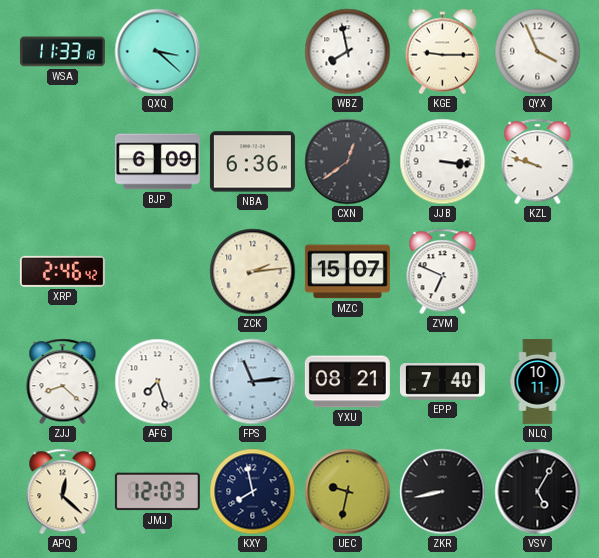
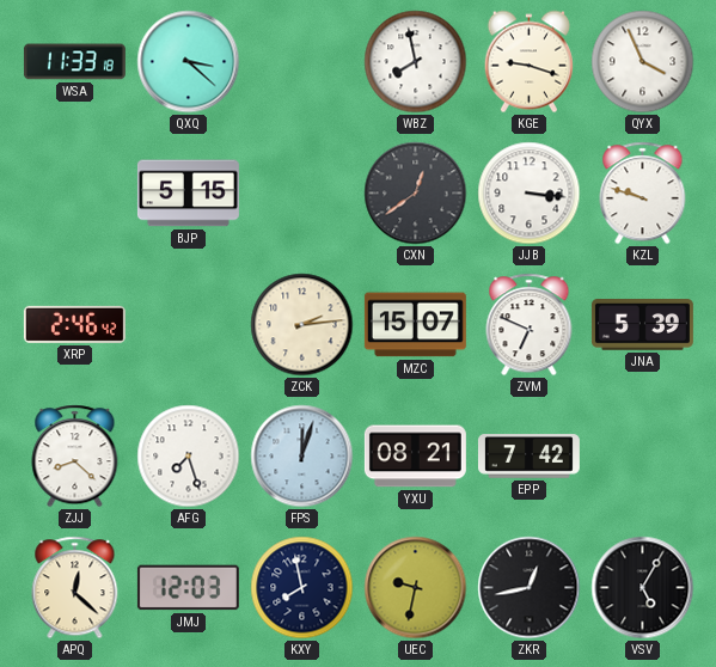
KGE: 9:15 -> 9:18
BJP: 6:09 -> 5:15
NBA: 6:36 -> none
JNA: none -> 5:39
FPS: 11:14 -> 12:03
EPP: 7:40 -> 7:42
NLQ: 10:11 -> none
ZKR: 8:43 -> 12:43
